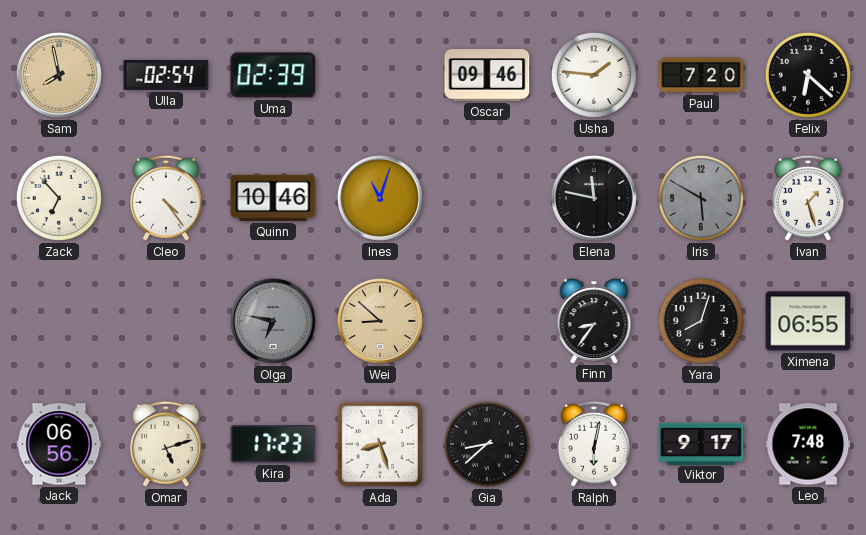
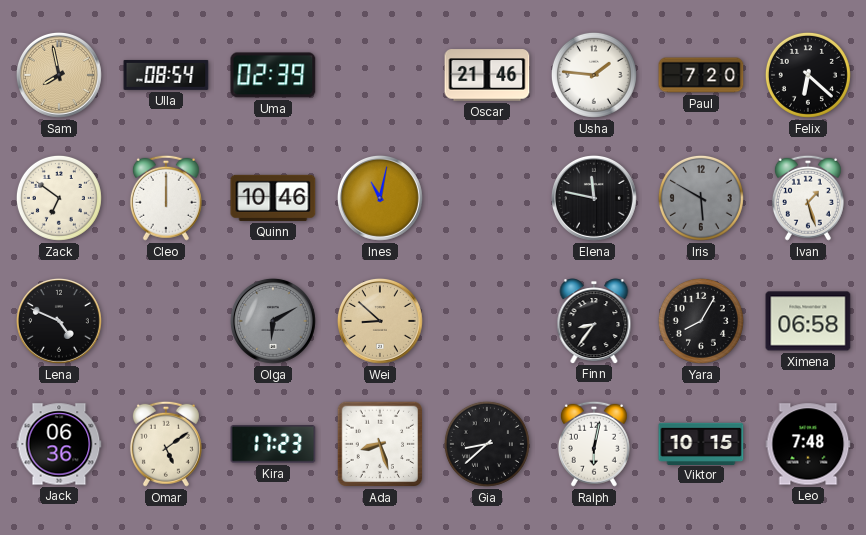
Ulla: 02:54 -> 08:54
Oscar: 09:46 -> 21:46
Zack: 6:53 -> 6:51
Cleo: 4:24 -> 12:00
Ines: 11:03 -> 11:02
Lena: none -> 4:49
Olga: 6:47 -> 6:10
Yara: 8:03 -> 8:05
Ximena: 06:55 -> 06:58
Jack: 06:56 -> 06:36
Omar: 5:12 -> 5:09
Viktor: 9:17 -> 10:15
